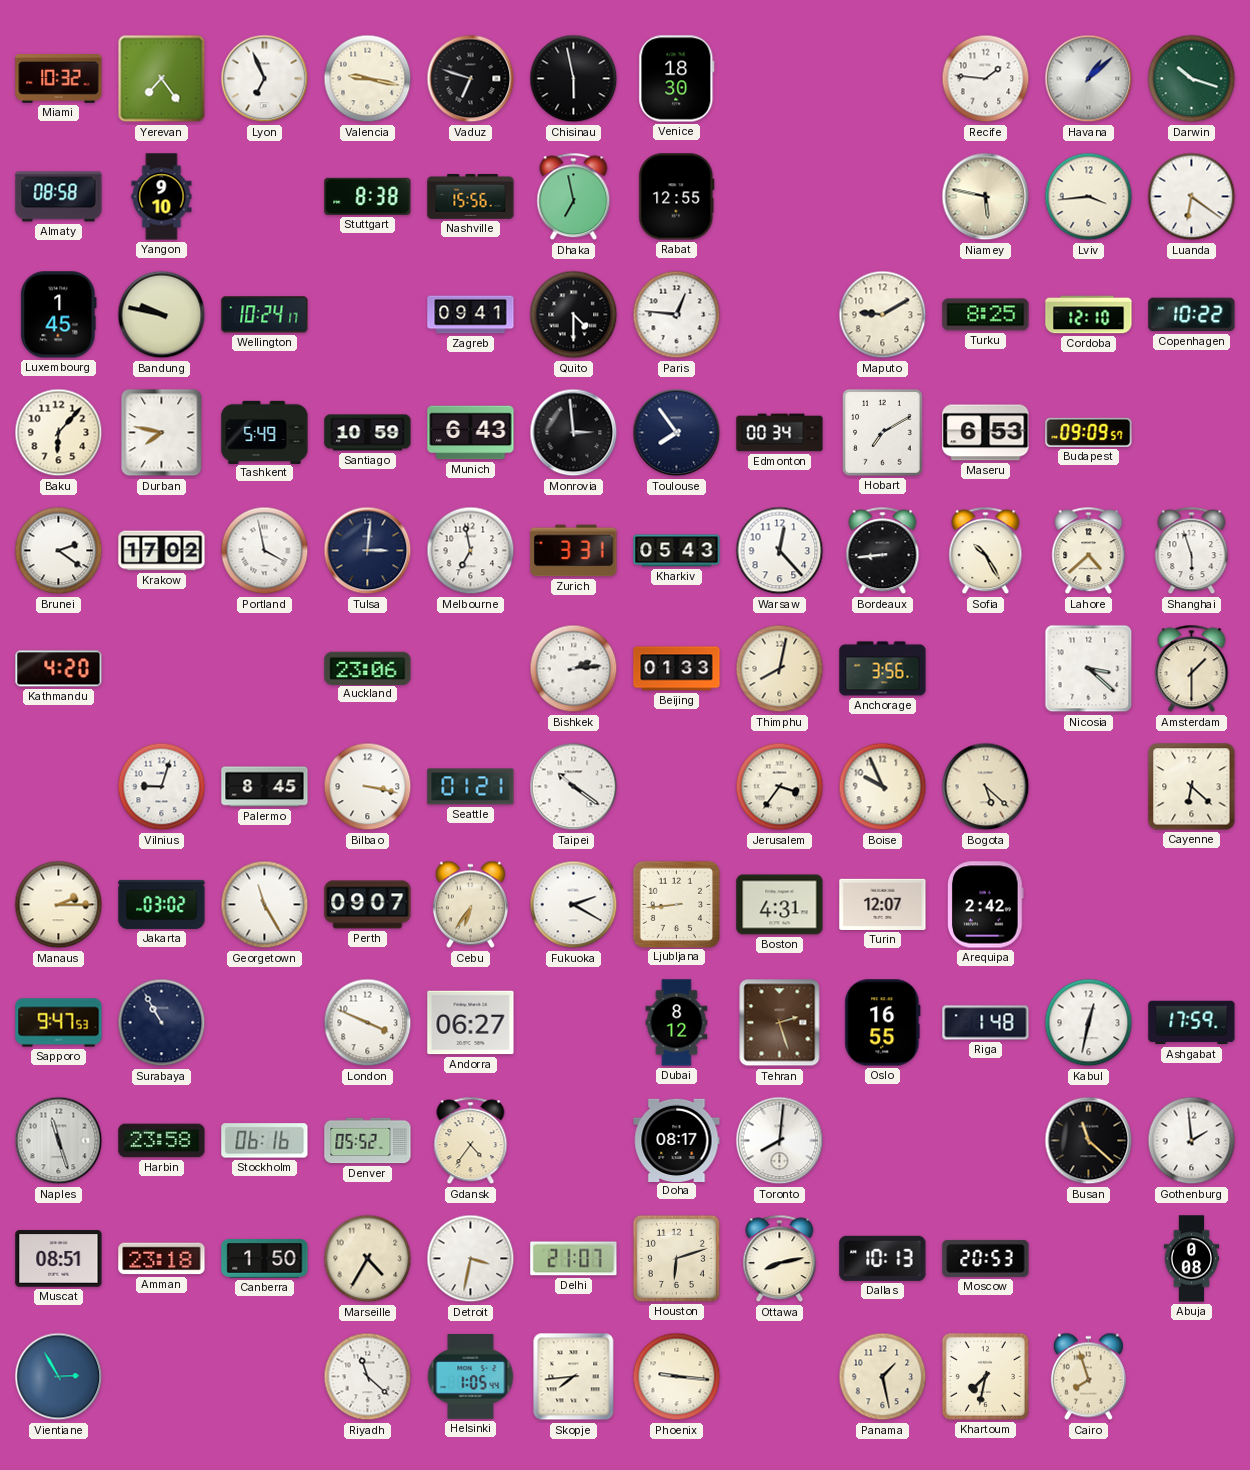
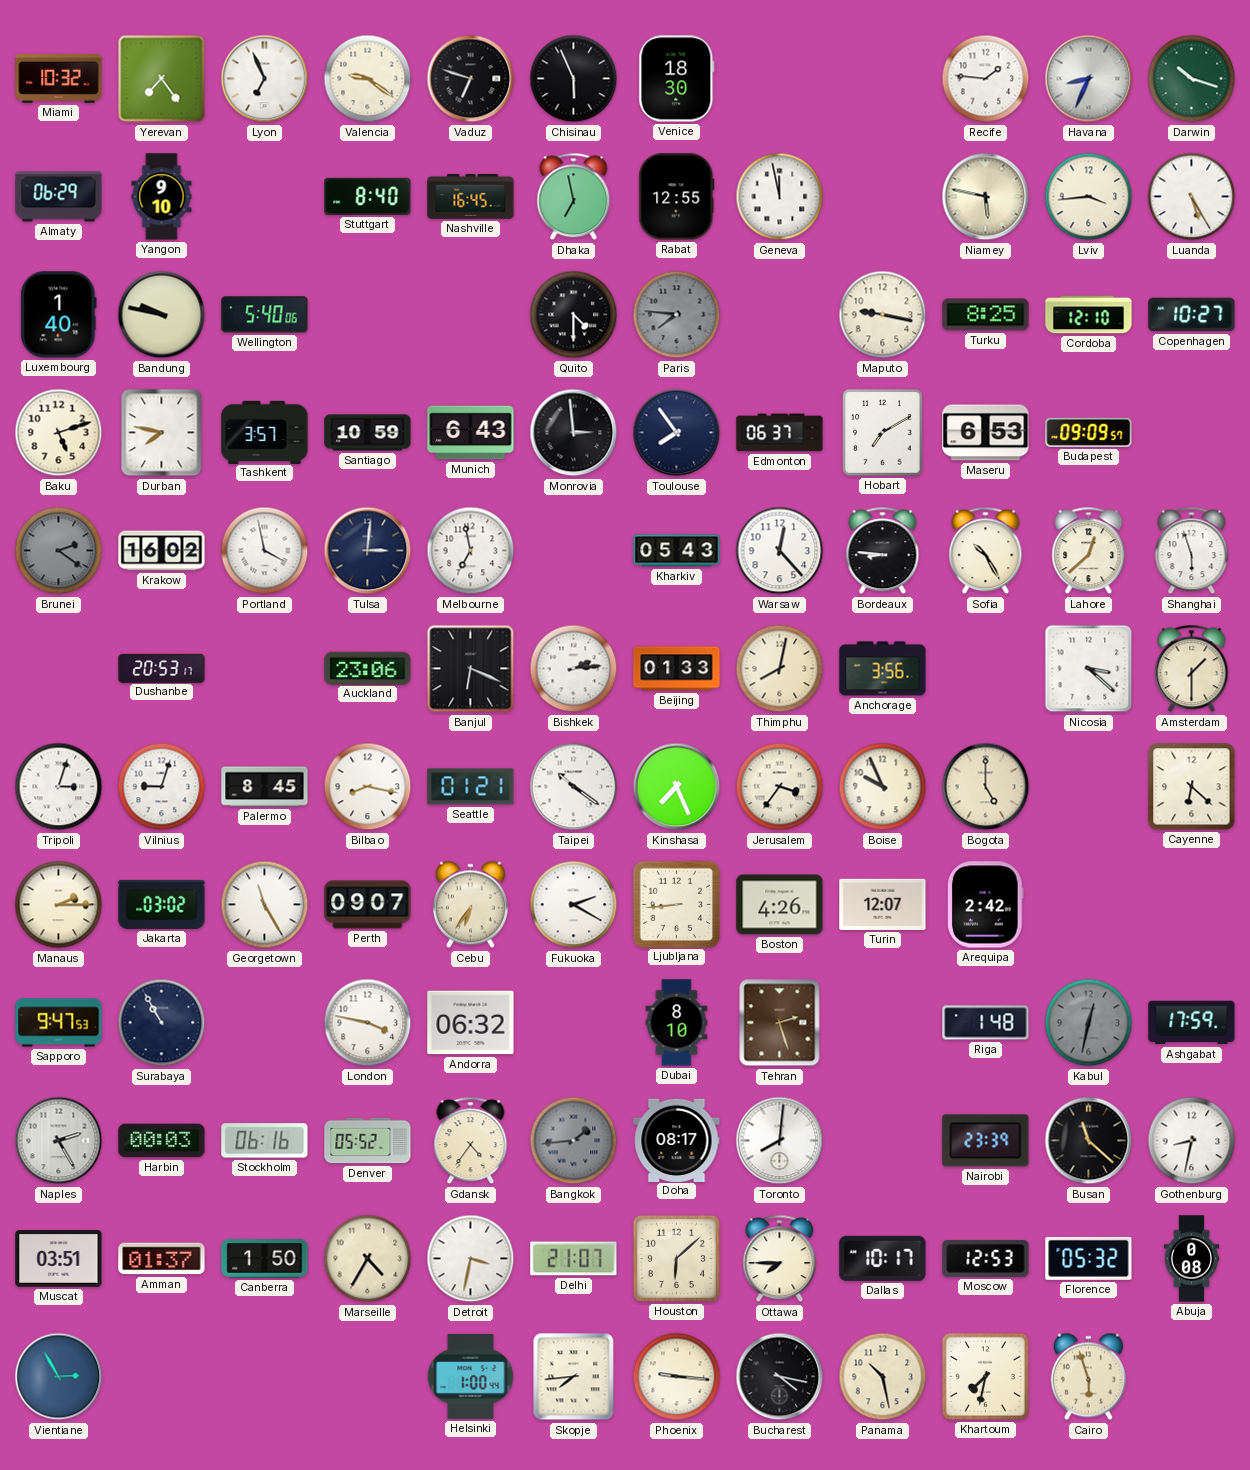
Valencia: 9:17 -> 9:21
Chisinau: 5:58 -> 5:56
Havana: 1:08 -> 8:34
Almaty: 08:58 -> 06:29
Stuttgart: 8:38 -> 8:40
Nashville: 15:56 -> 16:45
Geneva: none -> 11:58
Luanda: 6:21 -> 5:25
Luxembourg: 1:45 -> 1:40
Wellington: 10:24 -> 5:40
Zagreb: 09:41 -> none
Paris: 12:46 -> 7:46
Paris dial: white -> grey
Maputo: 9:10 -> 9:17
Copenhagen: 10:22 -> 10:27
Baku: 6:07 -> 5:12
Tashkent: 5:49 -> 3:57
Edmonton: 00:34 -> 06:37
Brunei dial: white -> grey
Krakow: 17:02 -> 16:02
Zurich: 3:31 -> none
Bordeaux: 8:44 -> 8:46
Lahore: 4:38 -> 12:38
Kathmandu: 4:20 -> none
Dushanbe: none -> 20:53
Banjul: none -> 6:19
Tripoli: none -> 3:03
Bilbao: 3:17 -> 8:17
Kinshasa: none -> 7:26
Bogota: 5:22 -> 5:00
Boston: 4:31 -> 4:26
London: 3:49 -> 3:47
Andorra: 06:27 -> 06:32
Dubai: 8:12 -> 8:10
Oslo: 16:55 -> none
Kabul dial: white -> grey
Naples: 11:27 -> 2:25
Harbin: 23:58 -> 00:03
Bangkok: none -> 1:44
Nairobi: none -> 23:39
Gothenburg: 1:59 -> 8:32
Muscat: 08:51 -> 03:51
Amman: 23:18 -> 01:37
Houston: 6:12 -> 6:08
Ottawa: 8:13 -> 7:45
Dallas: 10:13 -> 10:17
Moscow: 20:53 -> 12:53
Florence: none -> 05:32
Riyadh: 11:22 -> none
Helsinki: 1:05 -> 1:00
Bucharest: none -> 4:17
Panama: 1:28 -> 10:28
Cairo: 7:57 -> 5:57
